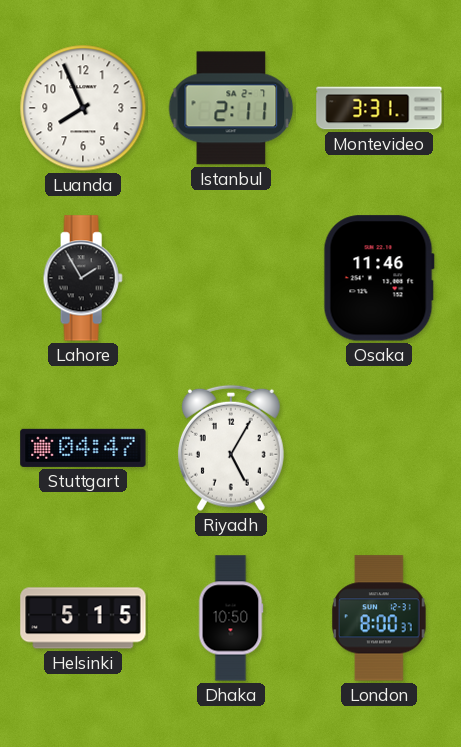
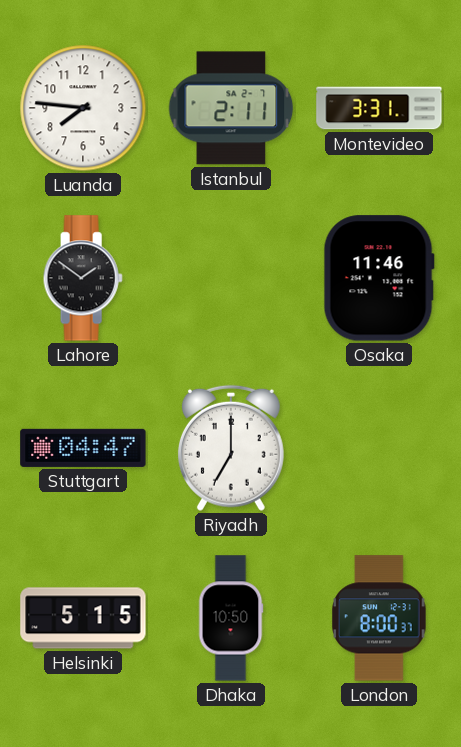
Luanda: 7:56 -> 7:46
Lahore: 1:55 -> 1:51
Riyadh: 5:05 -> 7:00
